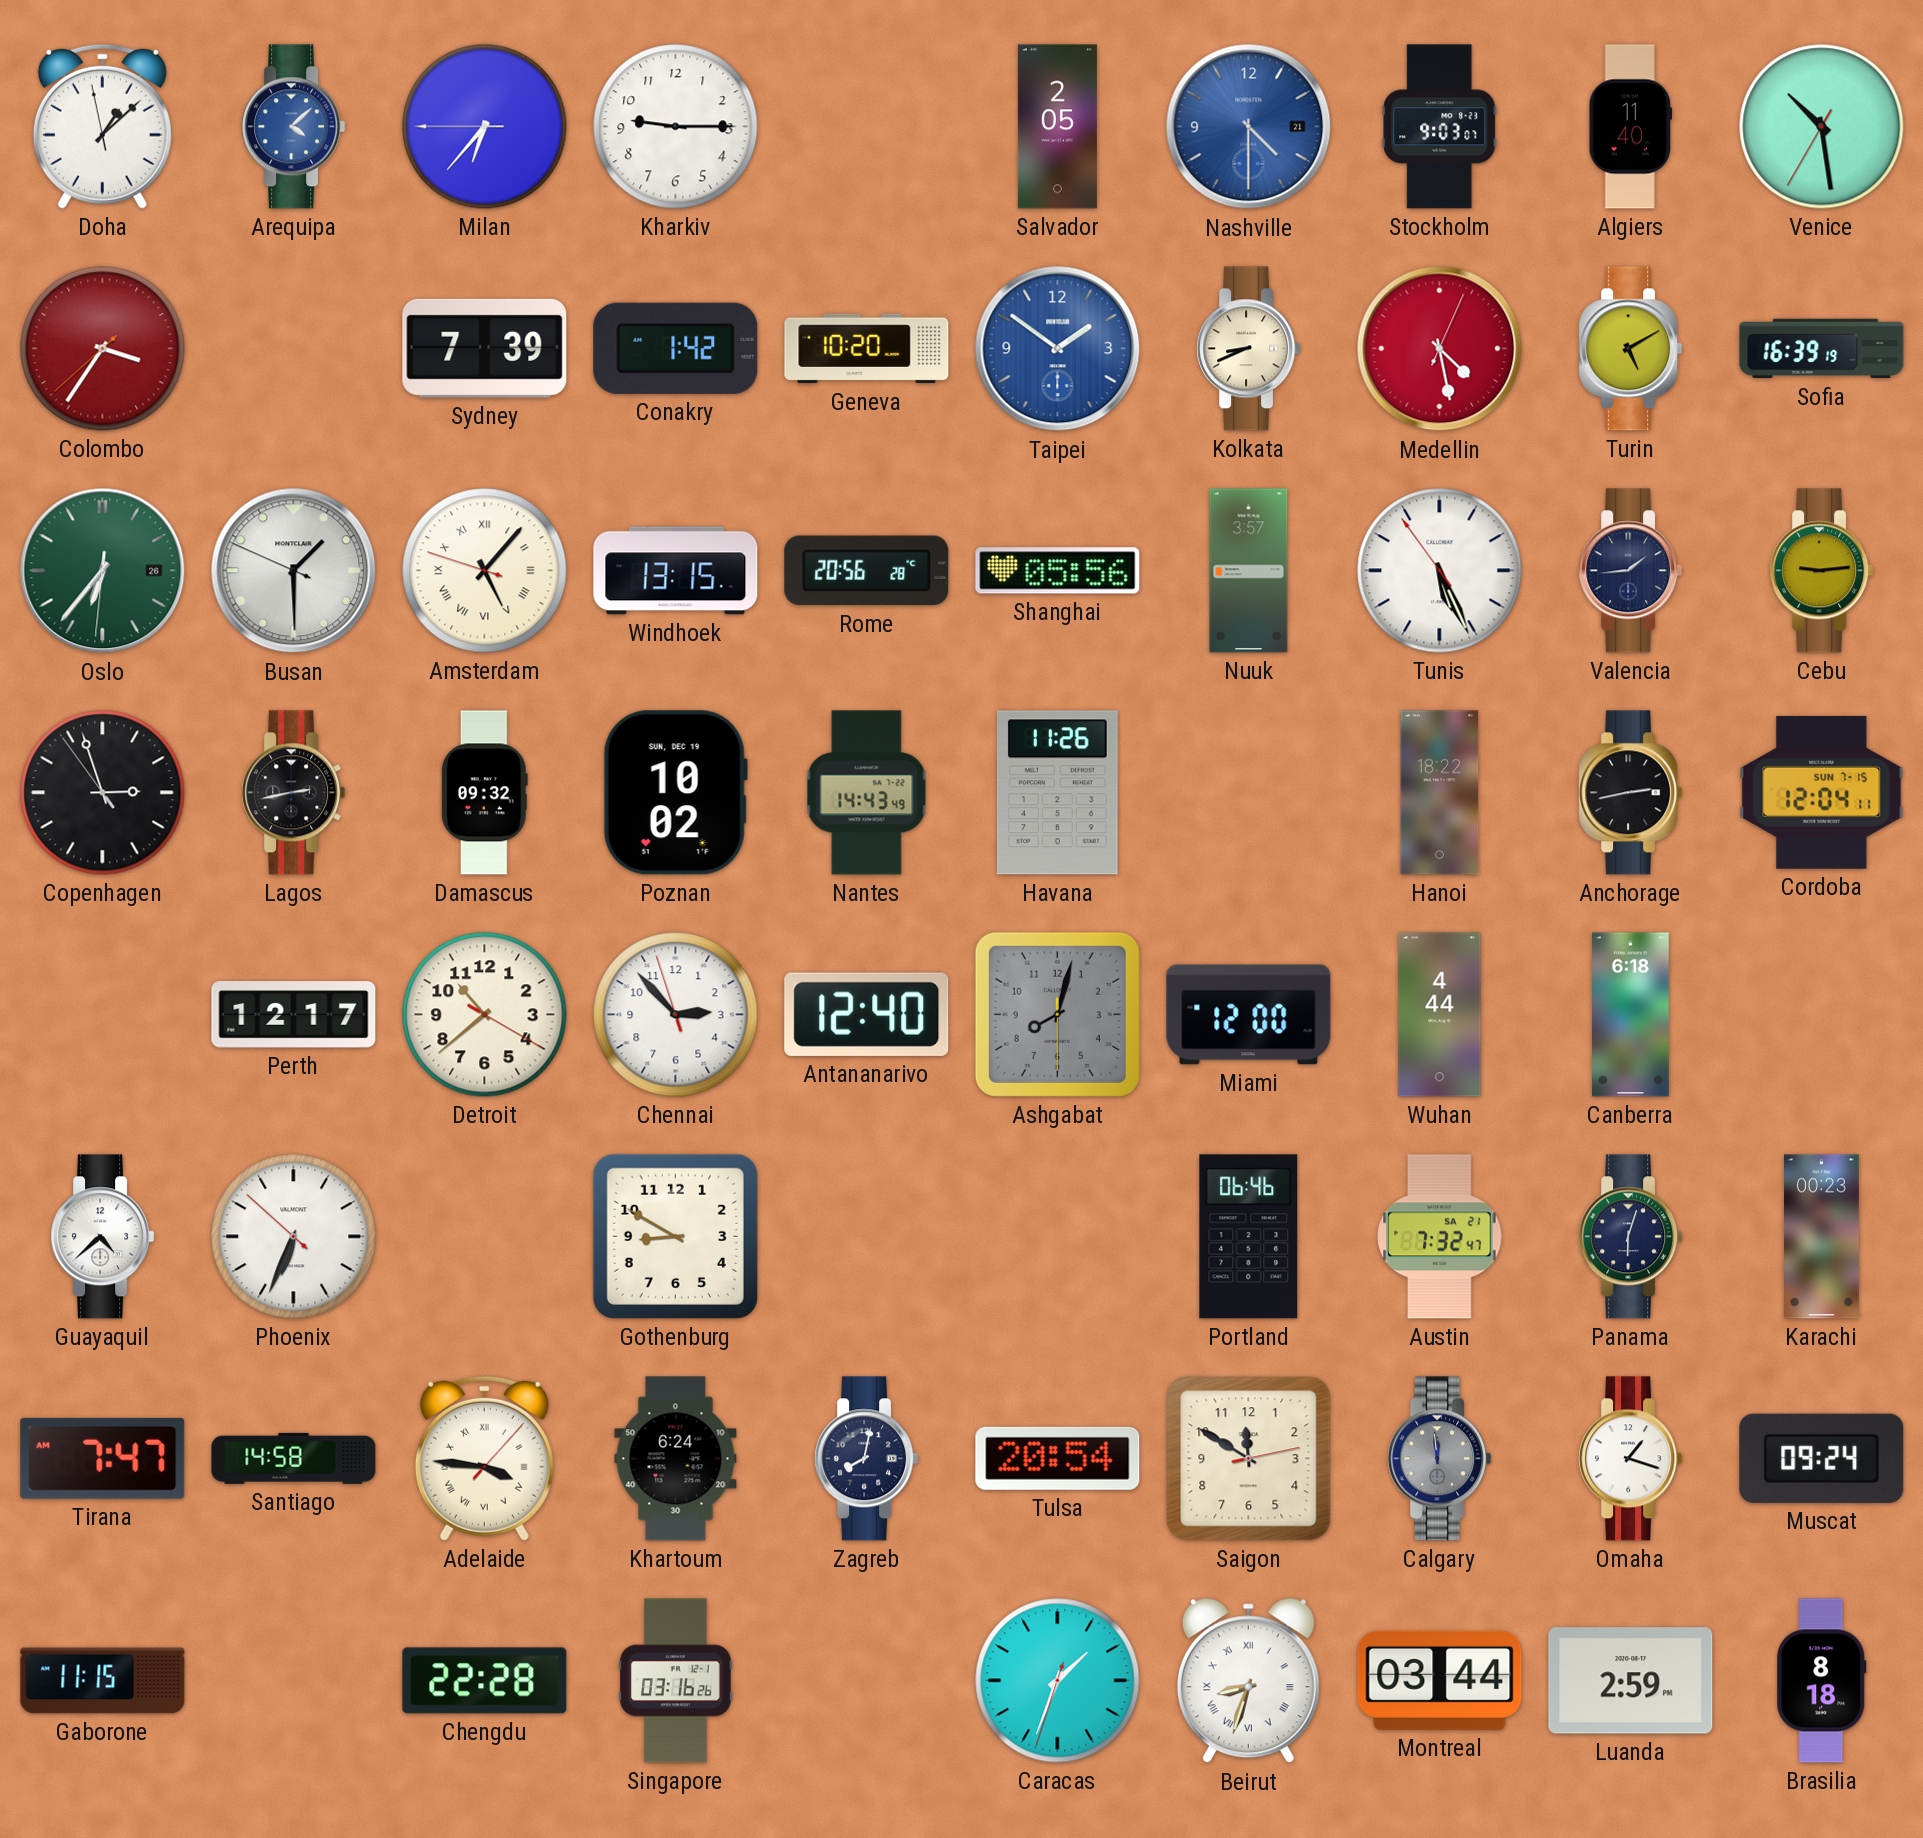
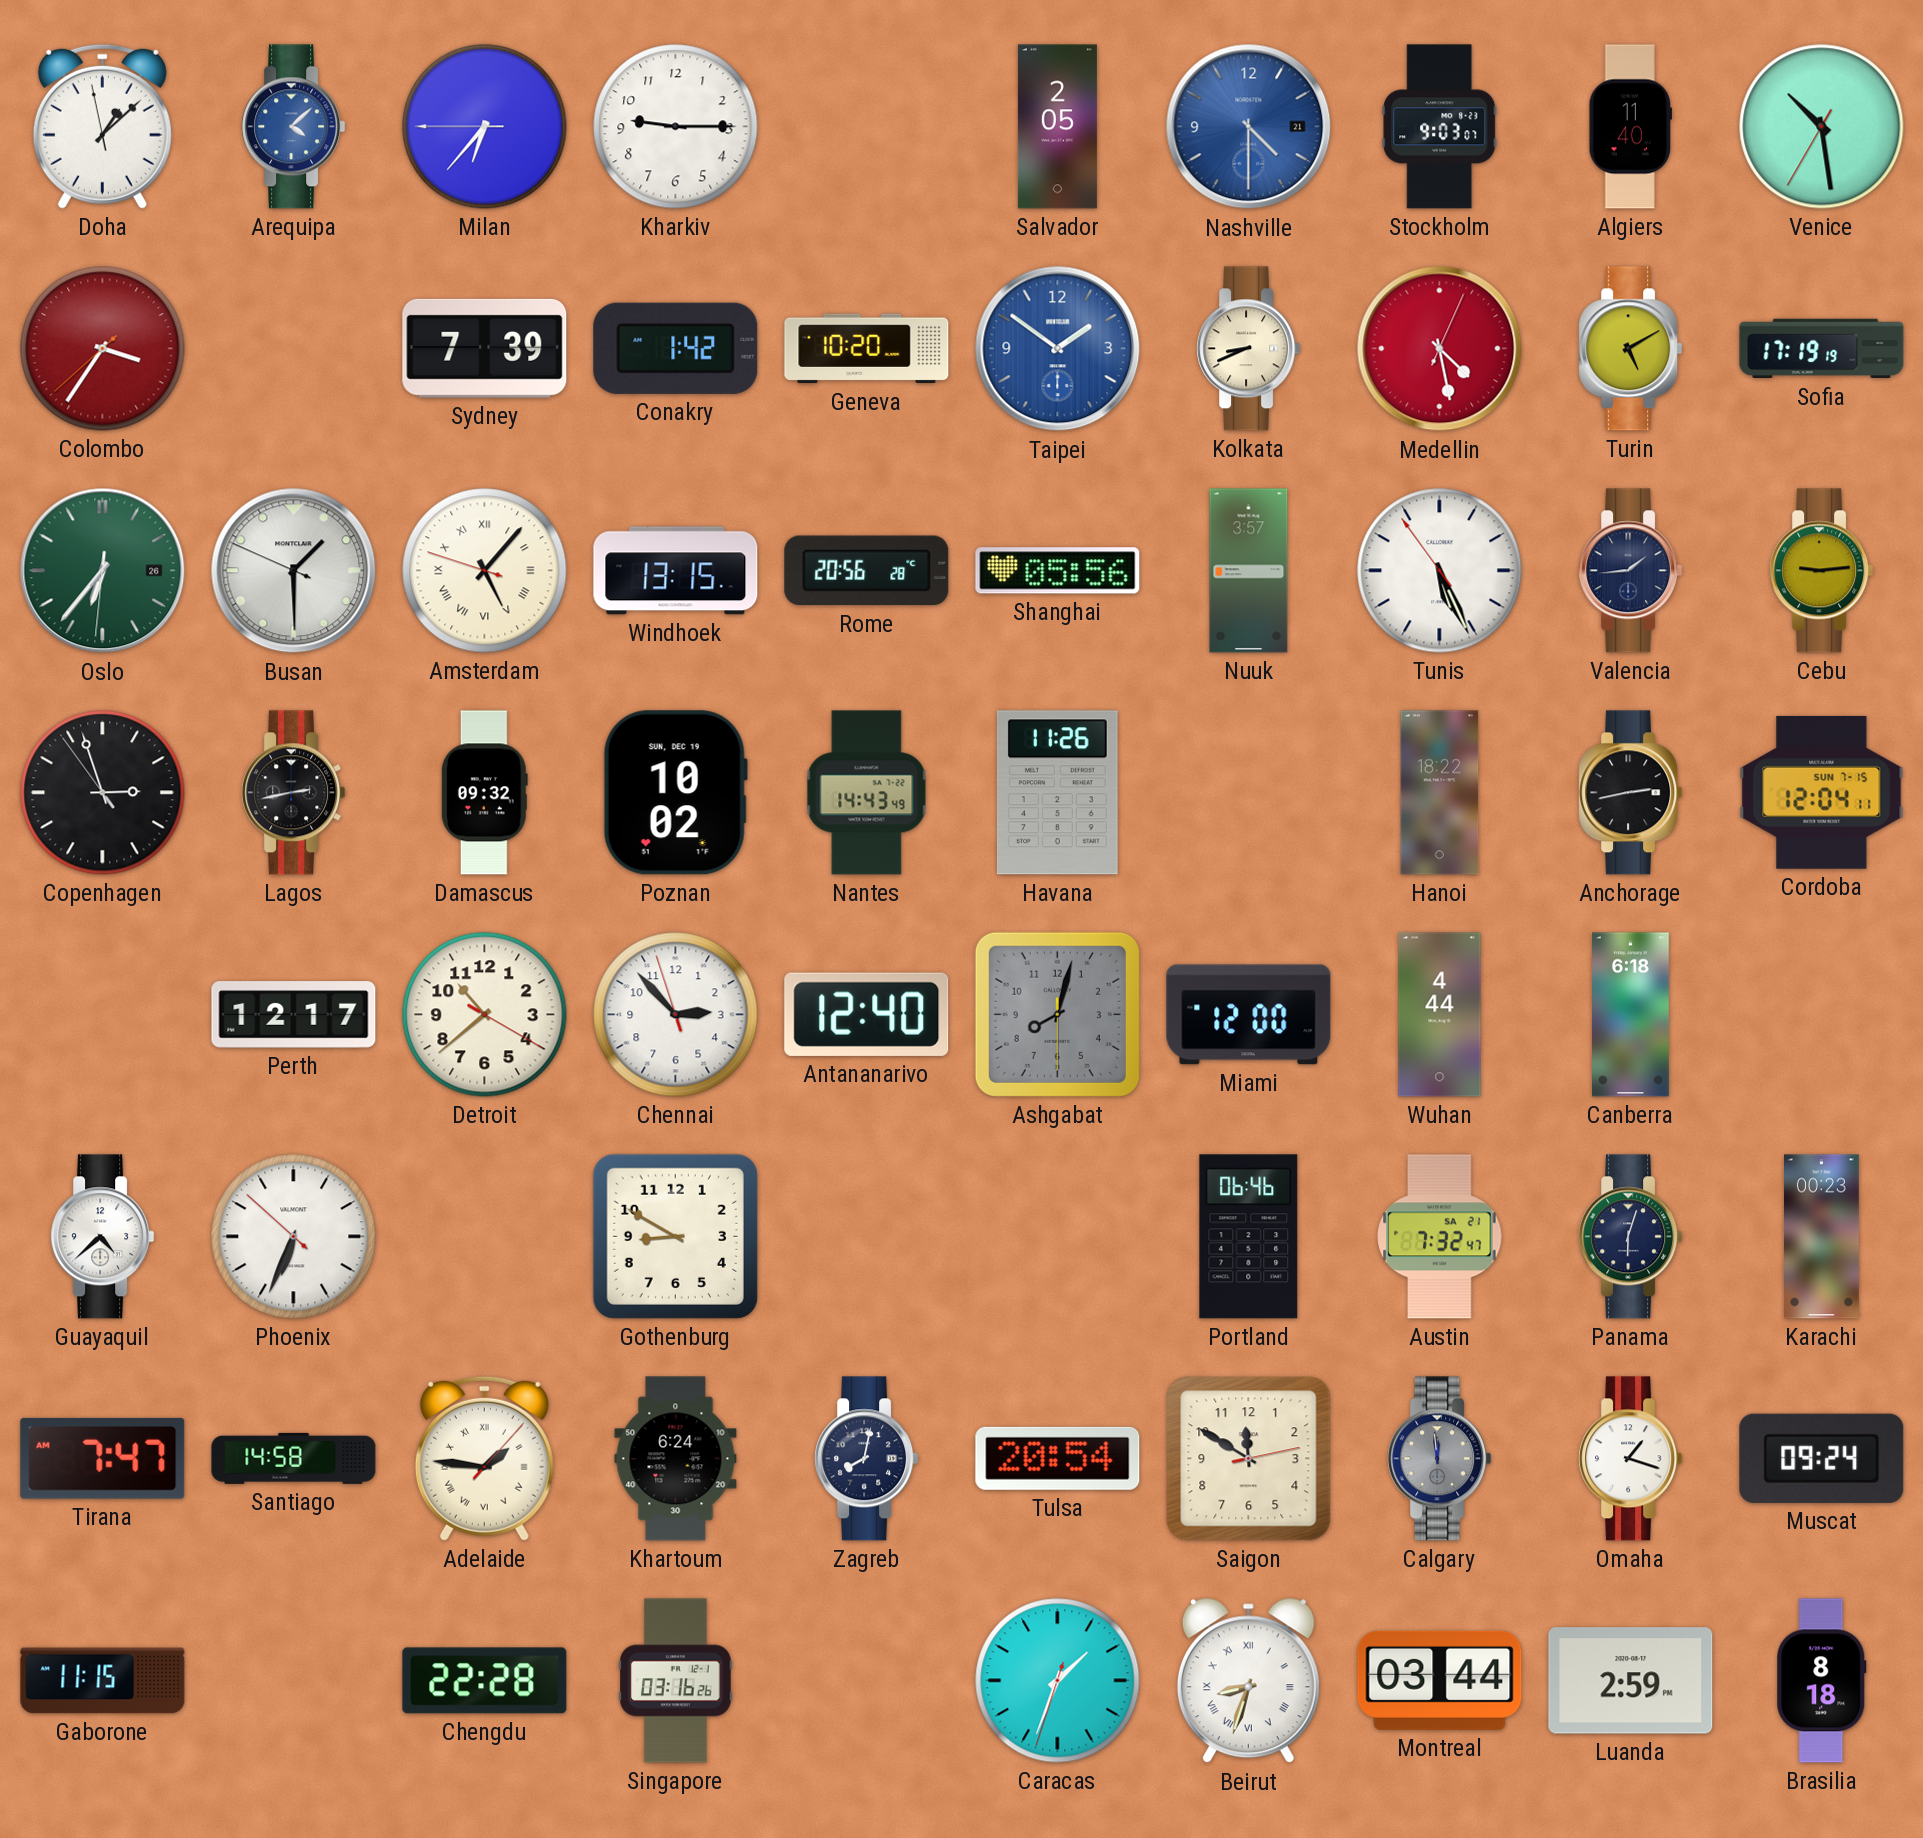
Sofia: 16:39 -> 17:19
Adelaide: 3:46 -> 1:46
